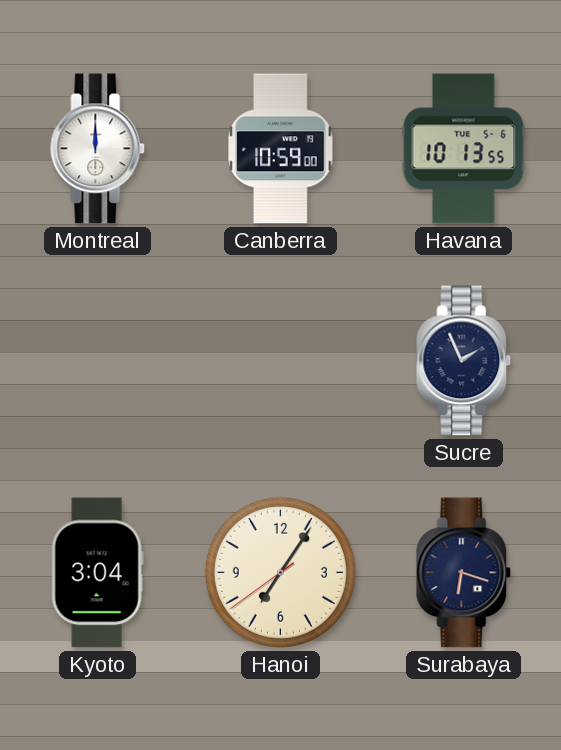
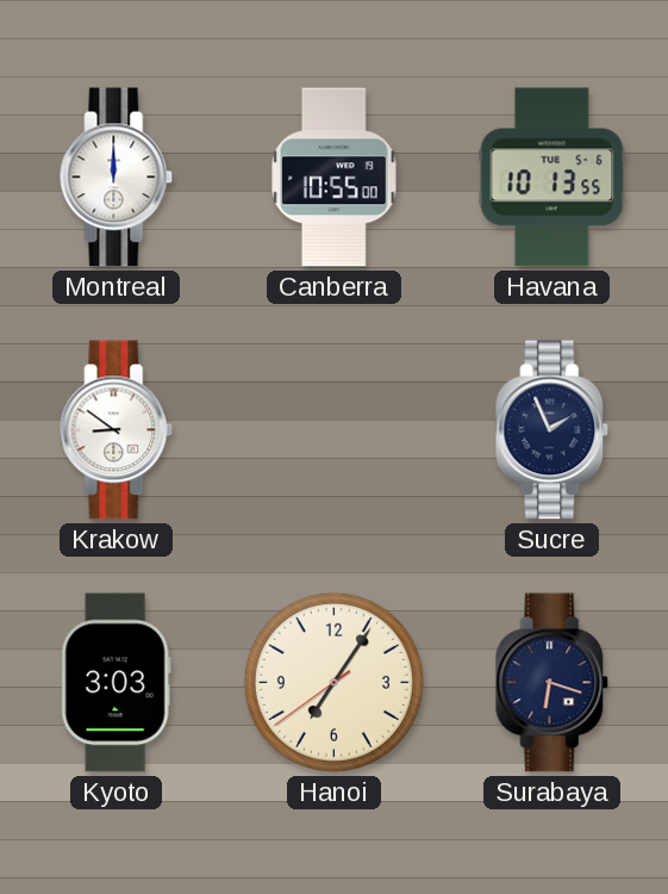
Canberra: 10:59 -> 10:55
Krakow: none -> 8:51
Kyoto: 3:04 -> 3:03
